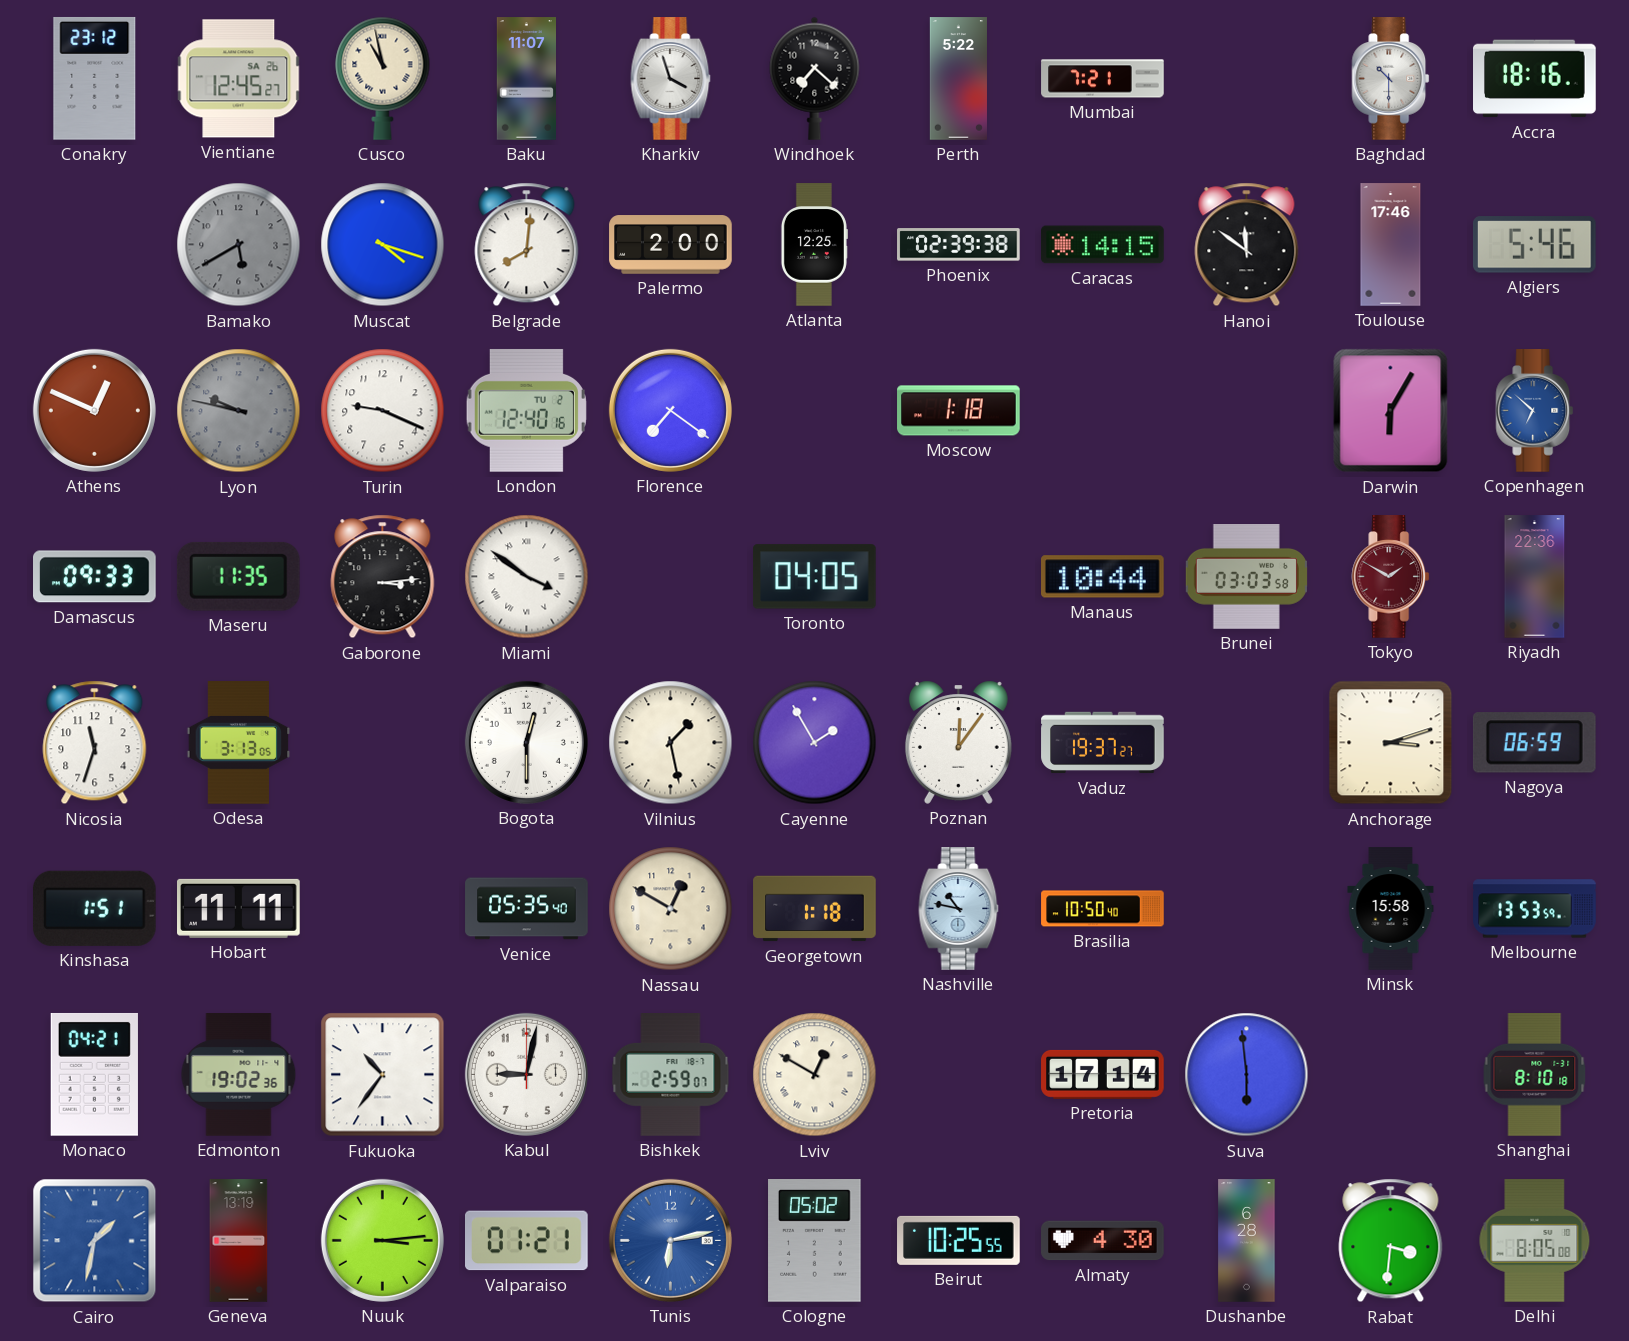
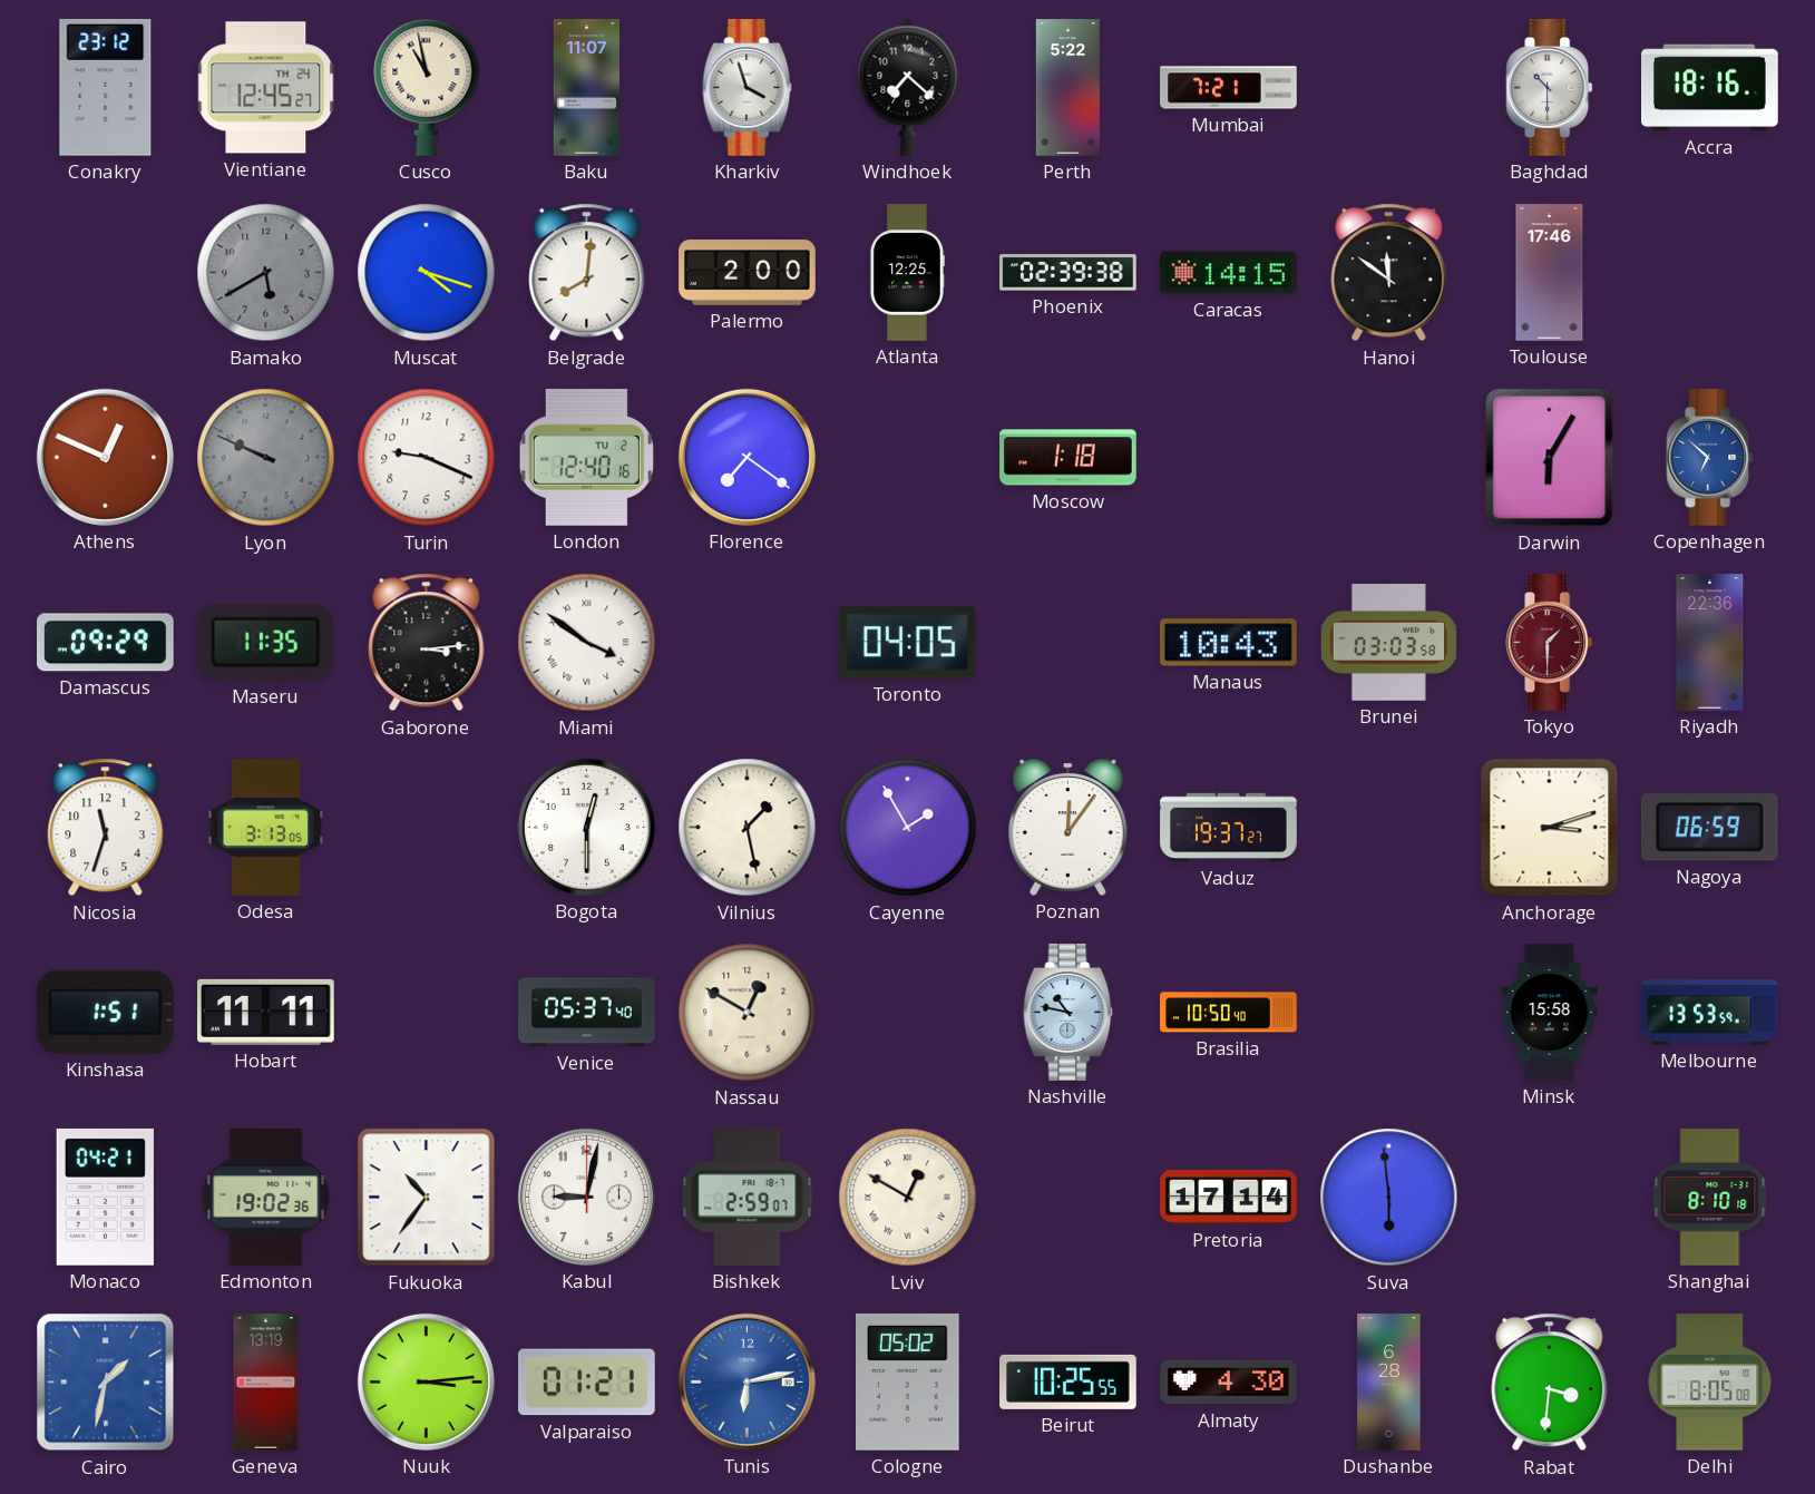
Vientiane date: SA 26 -> TH 24
Algiers: 5:46 -> none
Lyon: 9:47 -> 9:49
Damascus: 09:33 -> 09:29
Manaus: 10:44 -> 10:43
Tokyo: 1:50 -> 1:30
Venice: 05:35 -> 05:37
Georgetown: 1:18 -> none
